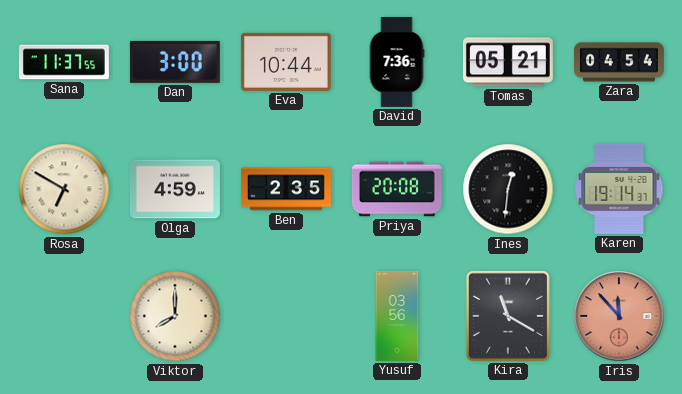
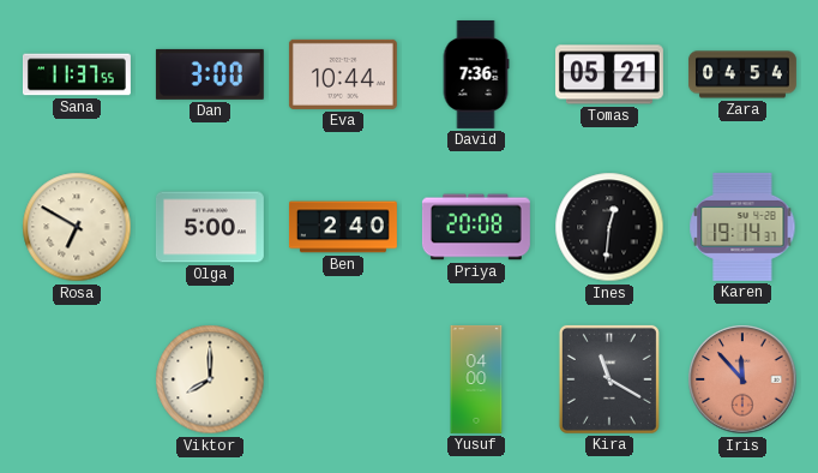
Olga: 4:59 -> 5:00
Ben: 2:35 -> 2:40
Yusuf: 03:56 -> 04:00
